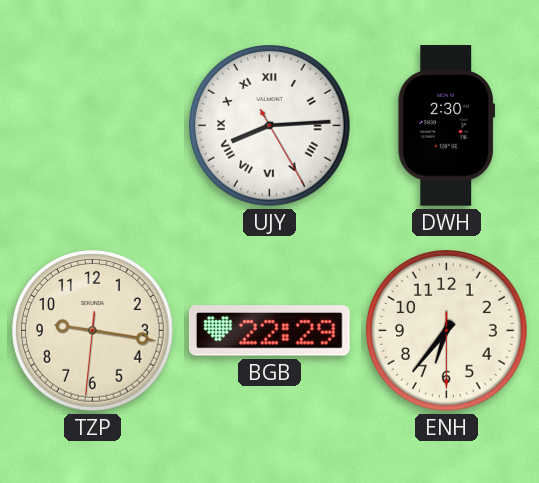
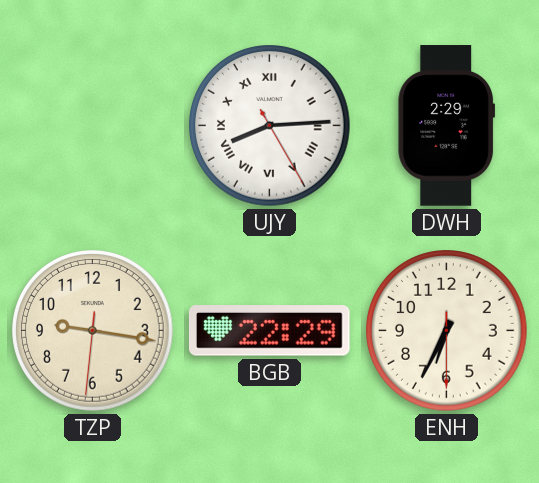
DWH: 2:30 -> 2:29
ENH: 6:36 -> 6:34
